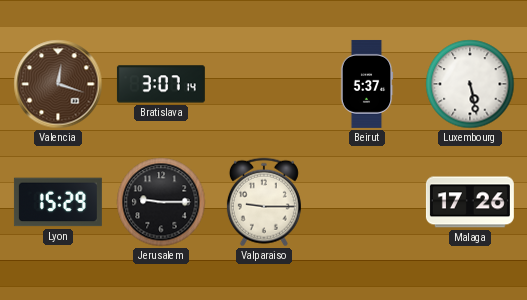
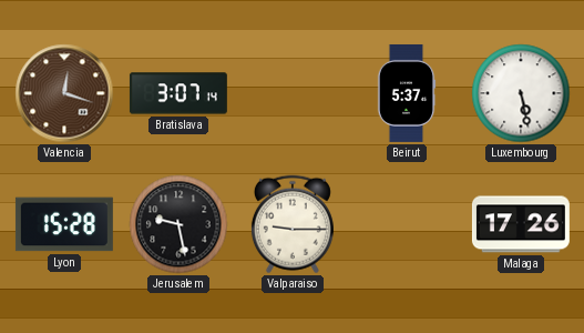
Lyon: 15:29 -> 15:28
Jerusalem: 9:15 -> 9:28
